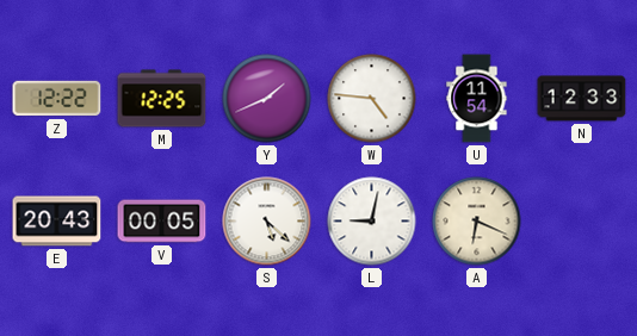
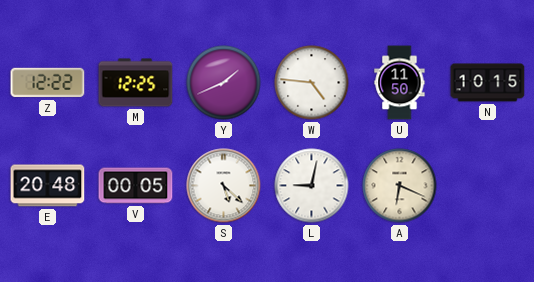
U: 11:54 -> 11:50
N: 12:33 -> 10:15
E: 20:43 -> 20:48
